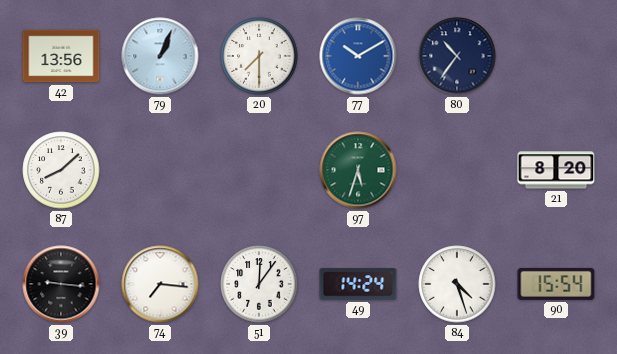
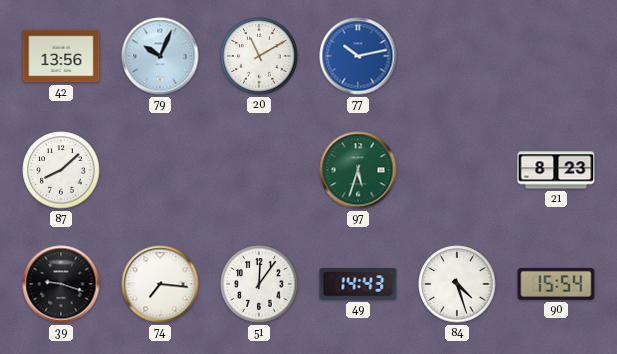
79: 1:04 -> 10:04
20: 7:30 -> 11:10
77: 10:10 -> 10:13
80: 10:36 -> none
21: 8:20 -> 8:23
39: 9:16 -> 9:18
49: 14:24 -> 14:43
